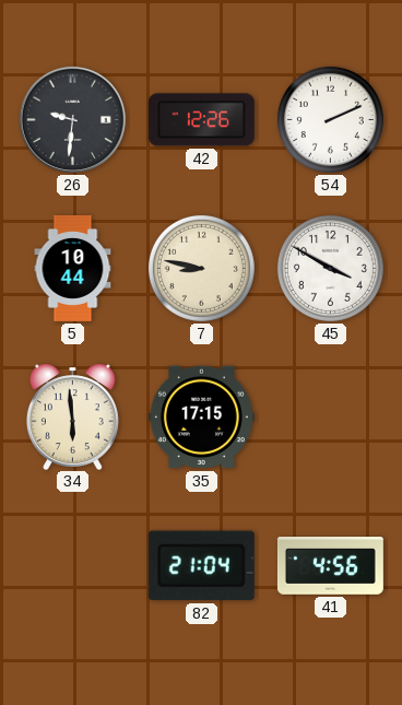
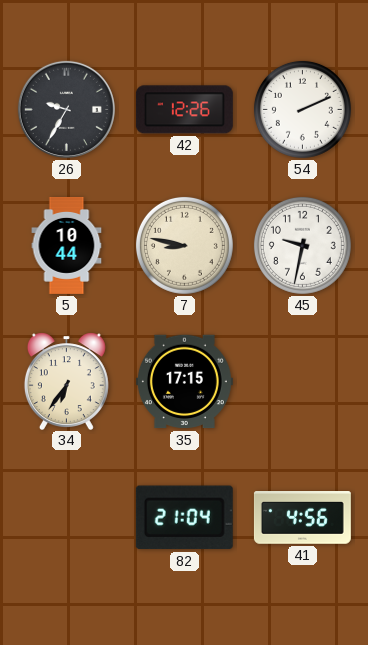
26: 9:31 -> 9:35
45: 3:50 -> 9:32
34: 5:59 -> 6:36
